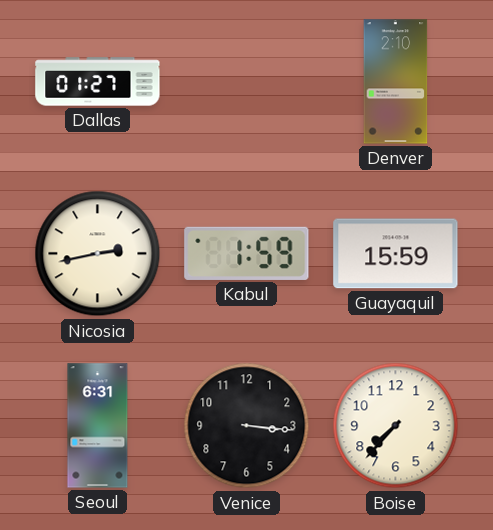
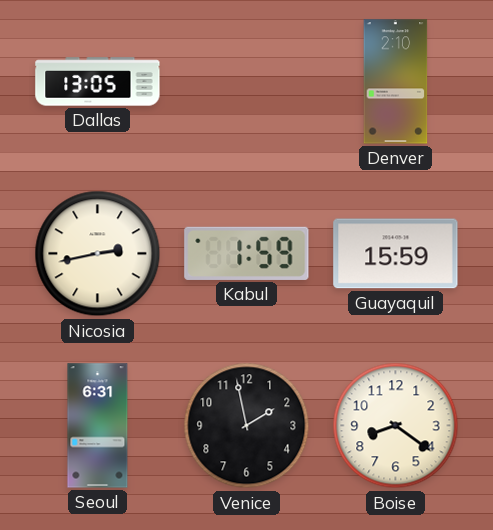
Dallas: 01:27 -> 13:05
Venice: 3:16 -> 1:58
Boise: 7:37 -> 8:21
